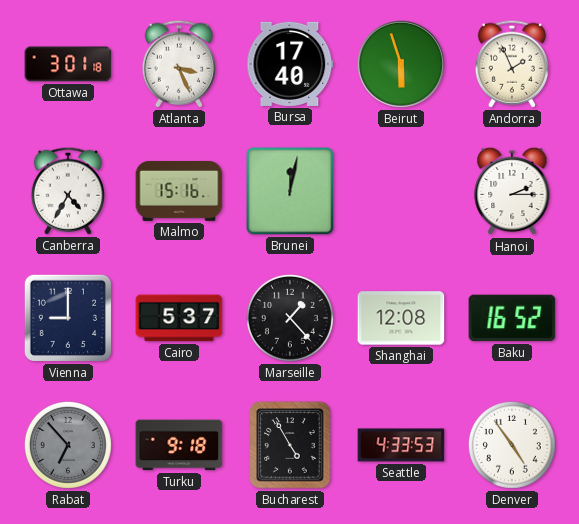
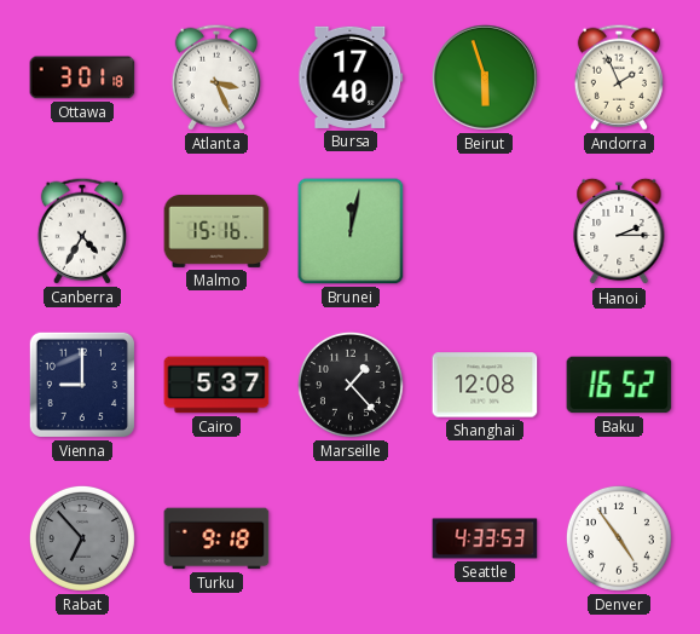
Bucharest: 4:55 -> none
